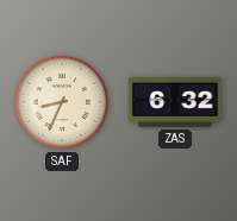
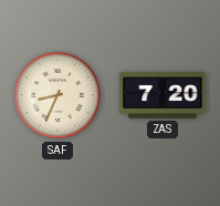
ZAS: 6:32 -> 7:20
